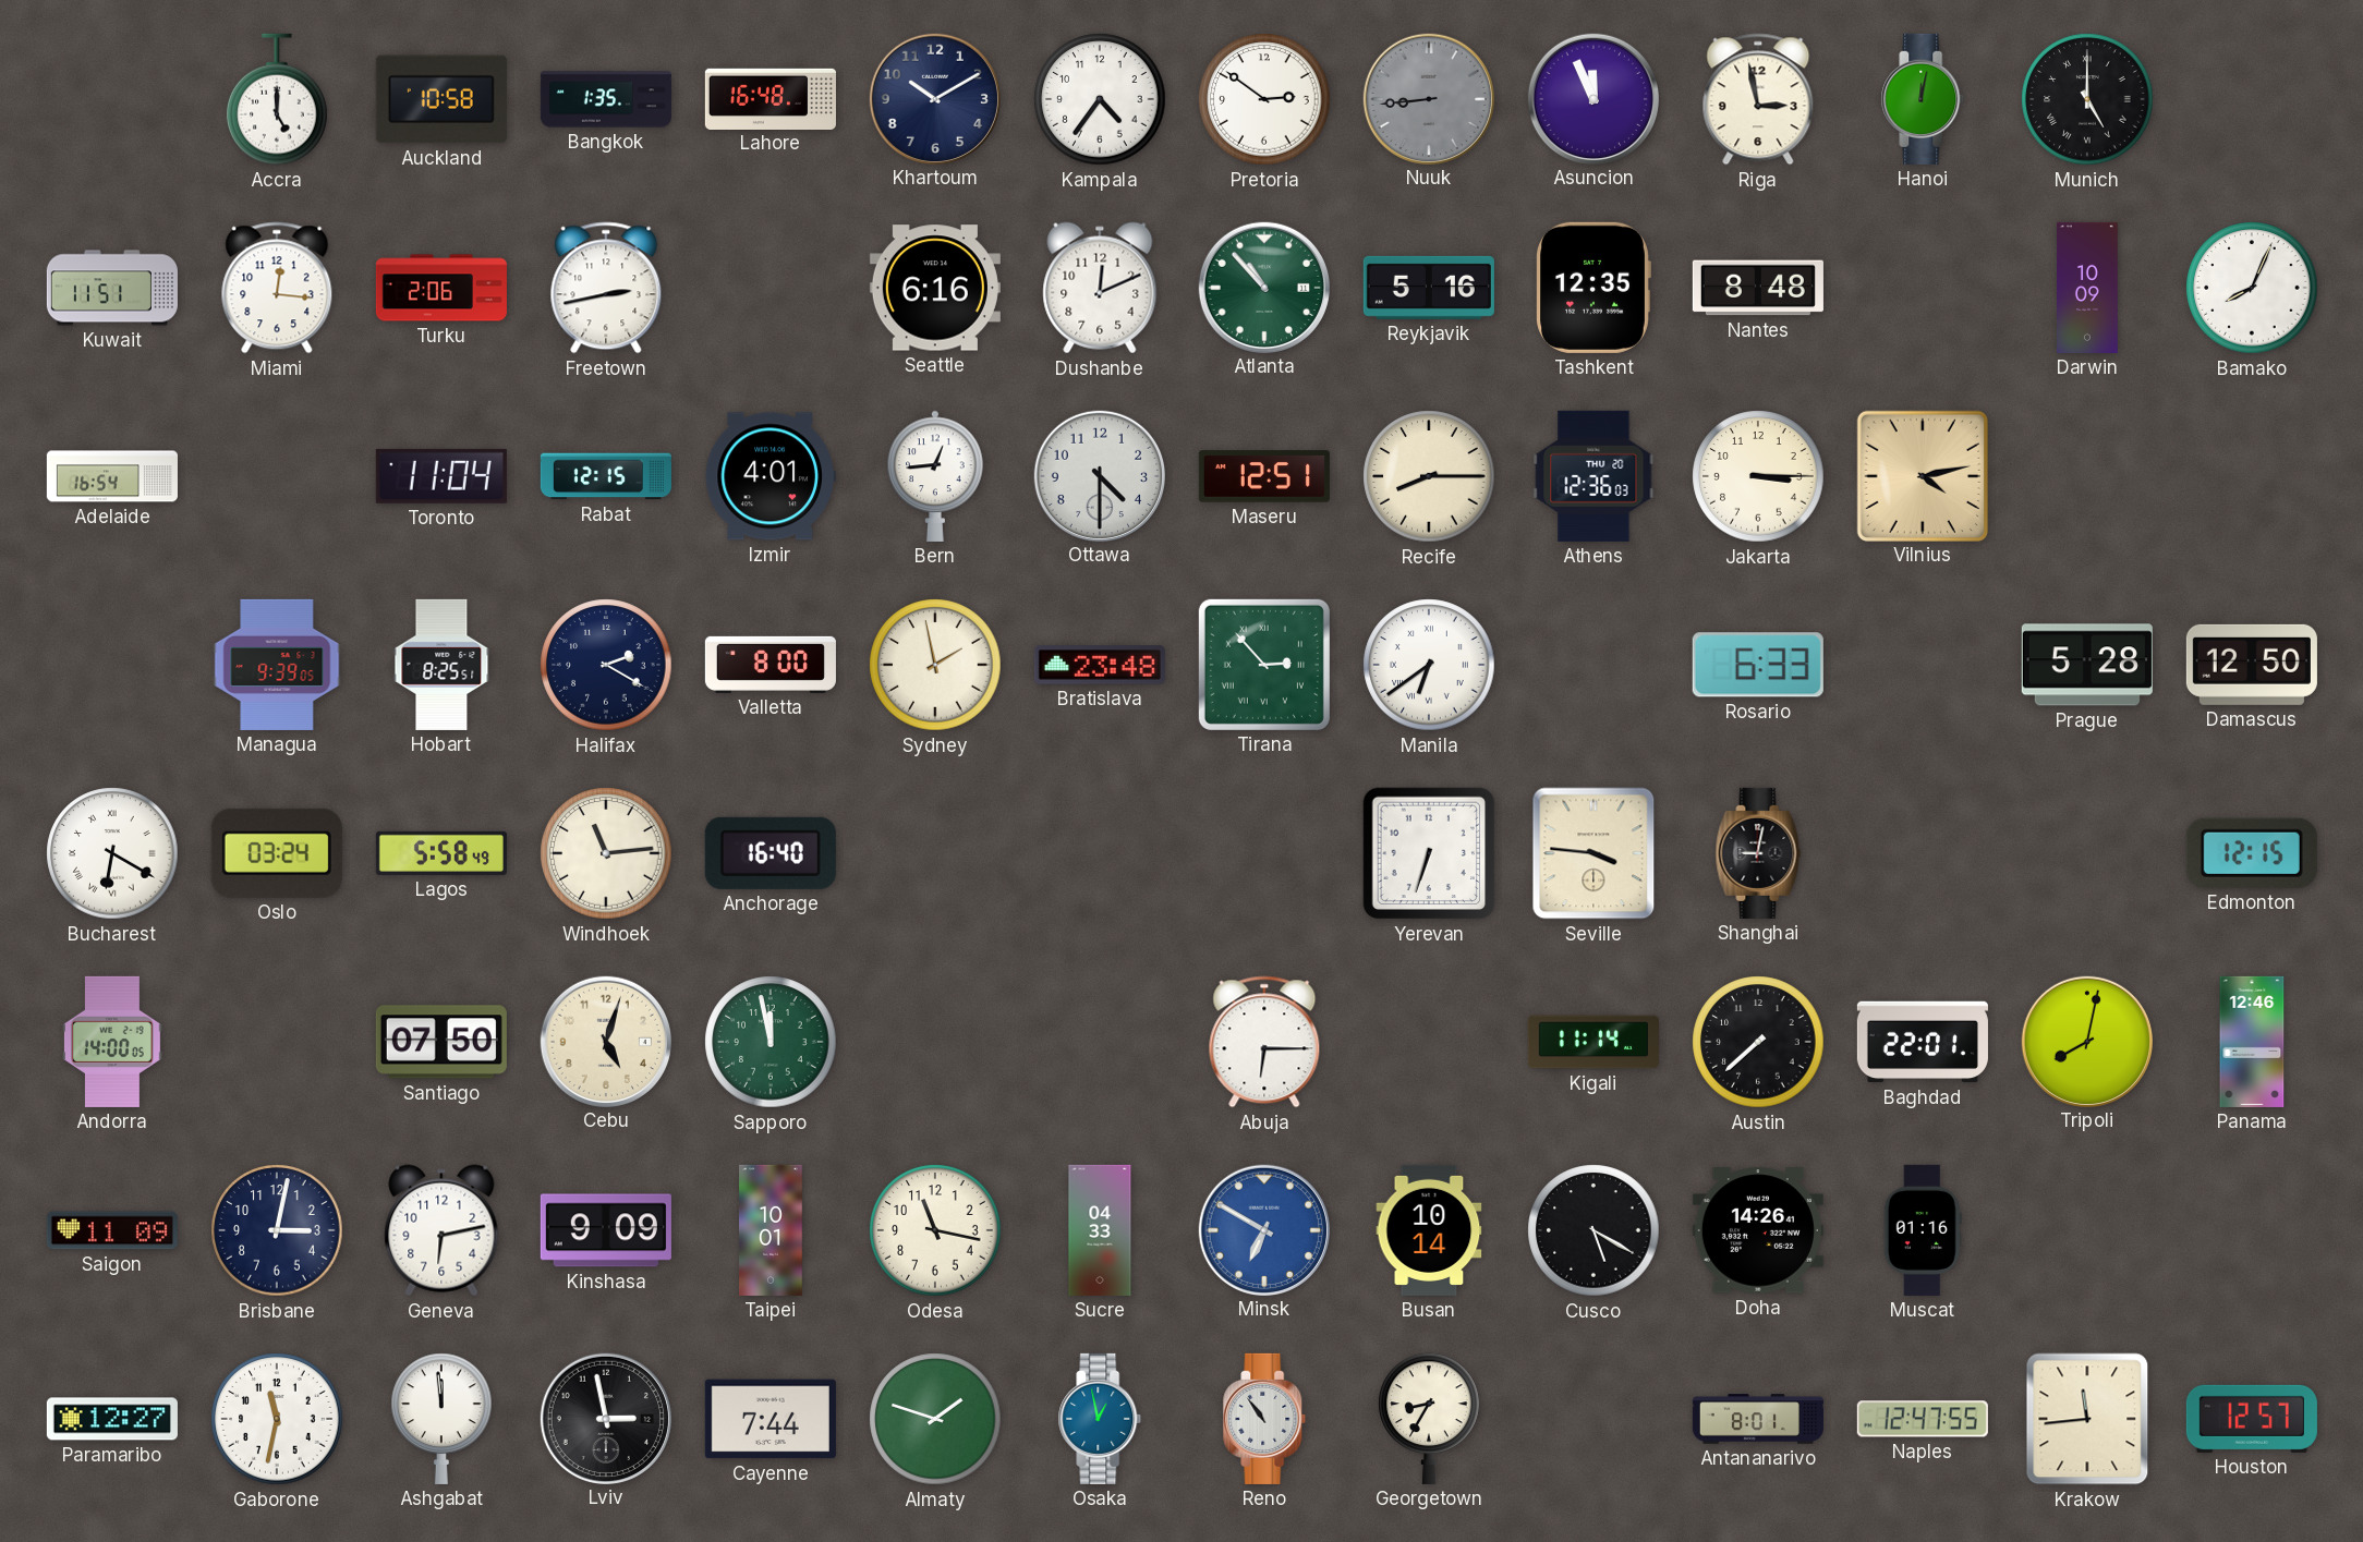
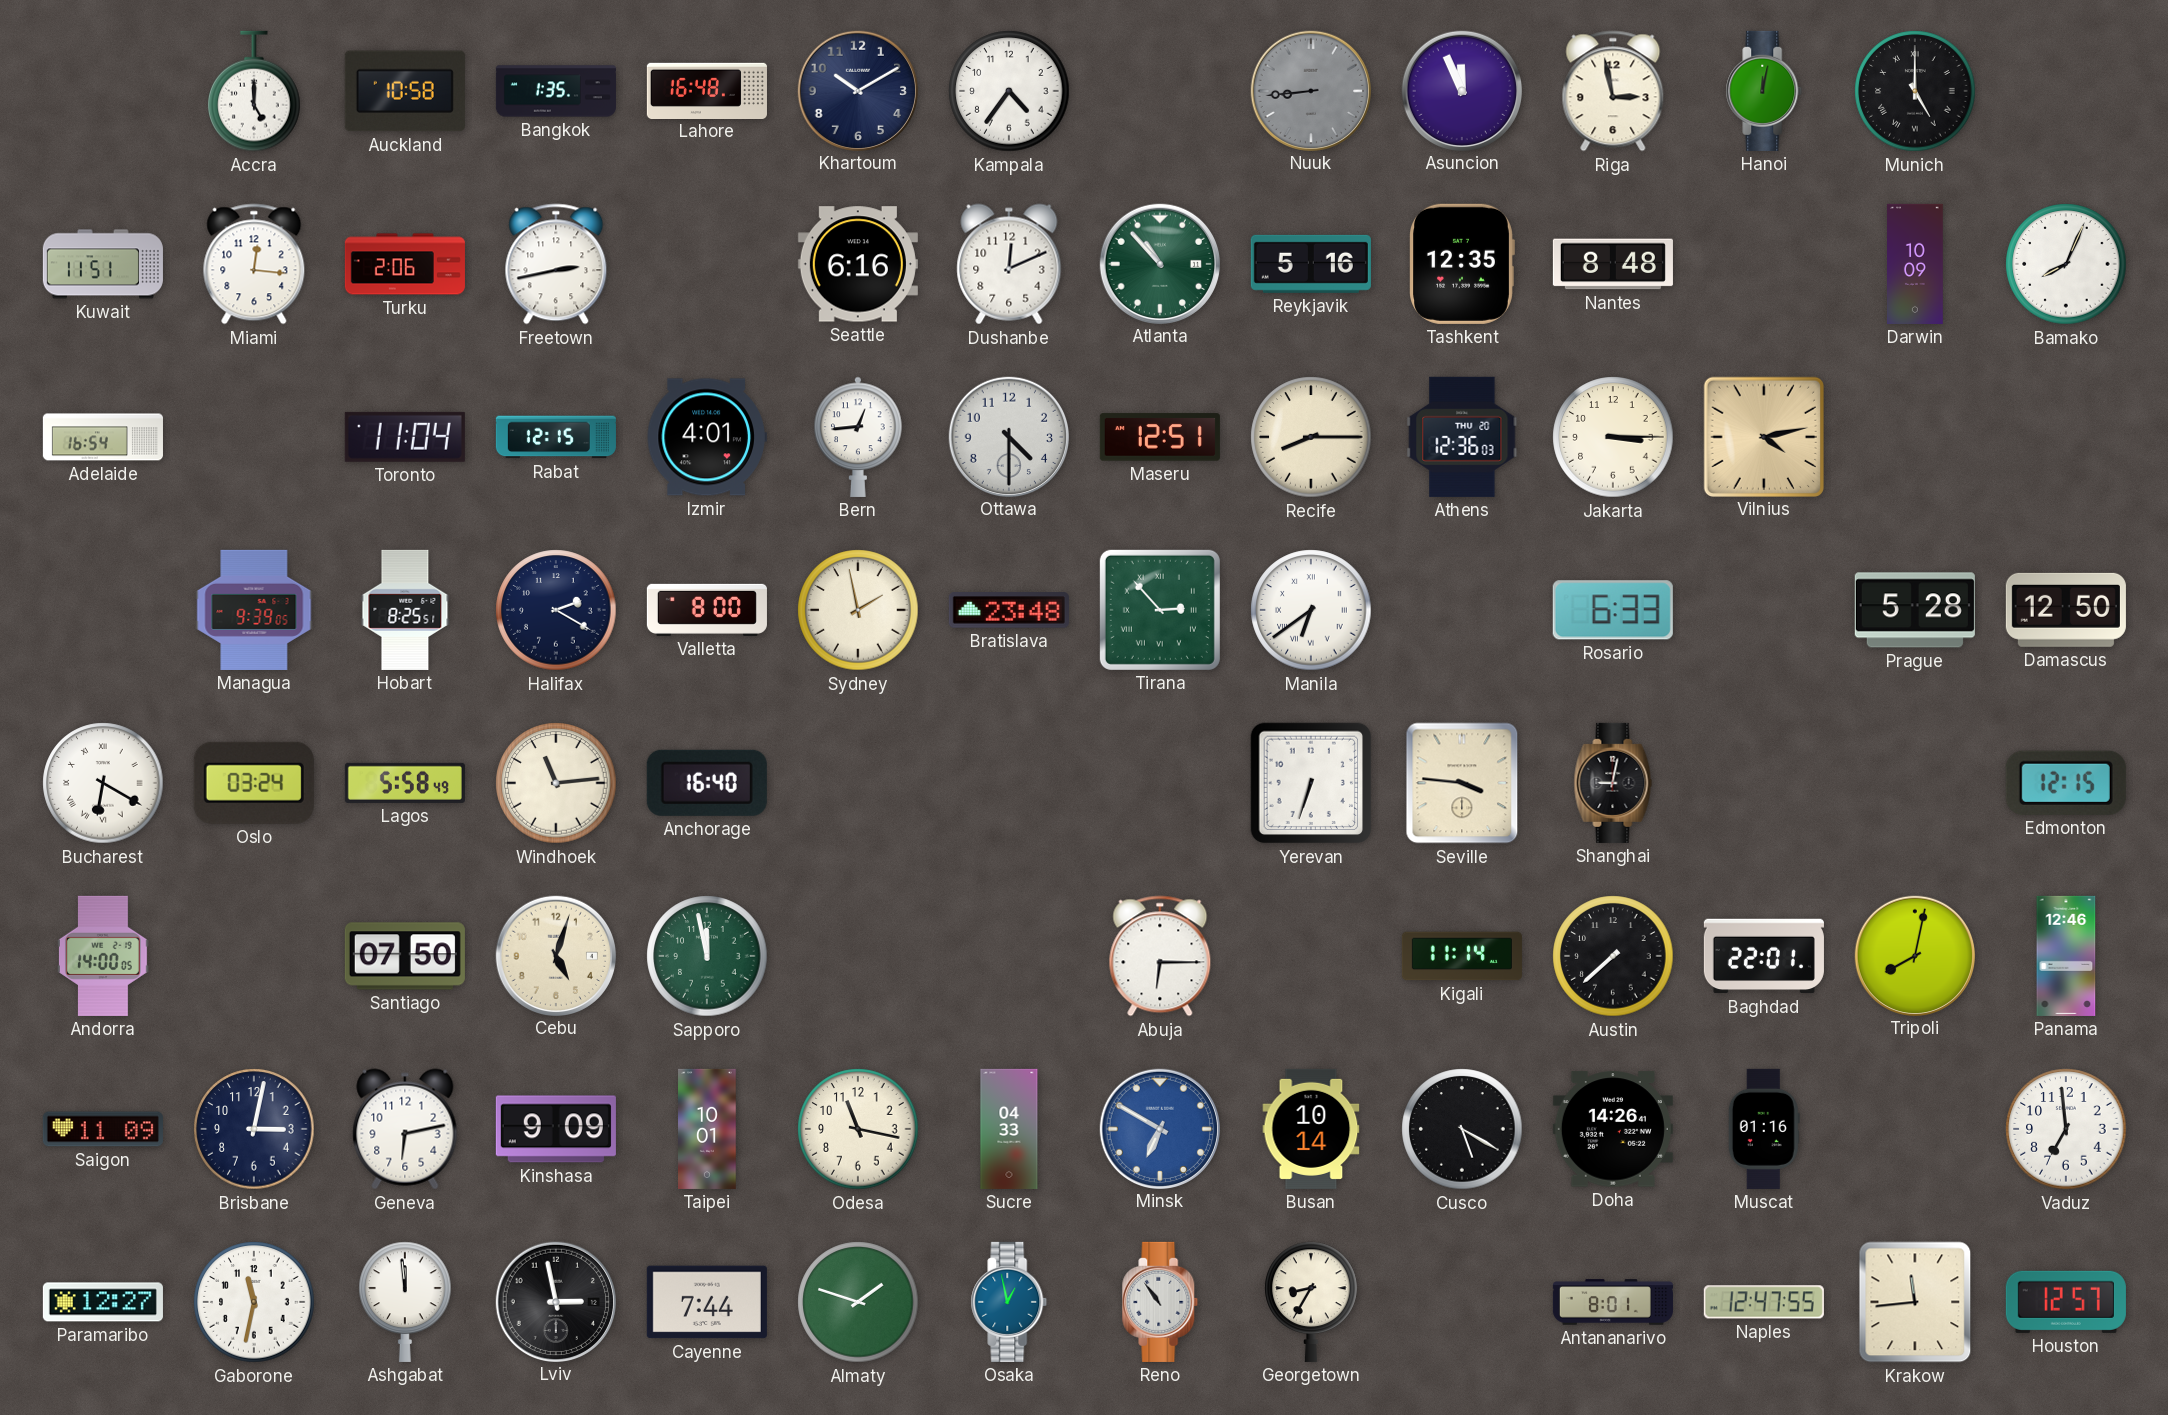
Pretoria: 2:51 -> none
Vaduz: none -> 6:59
